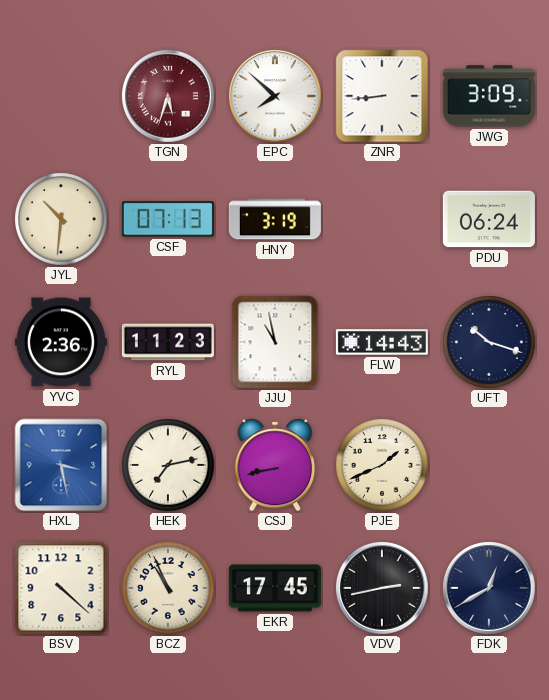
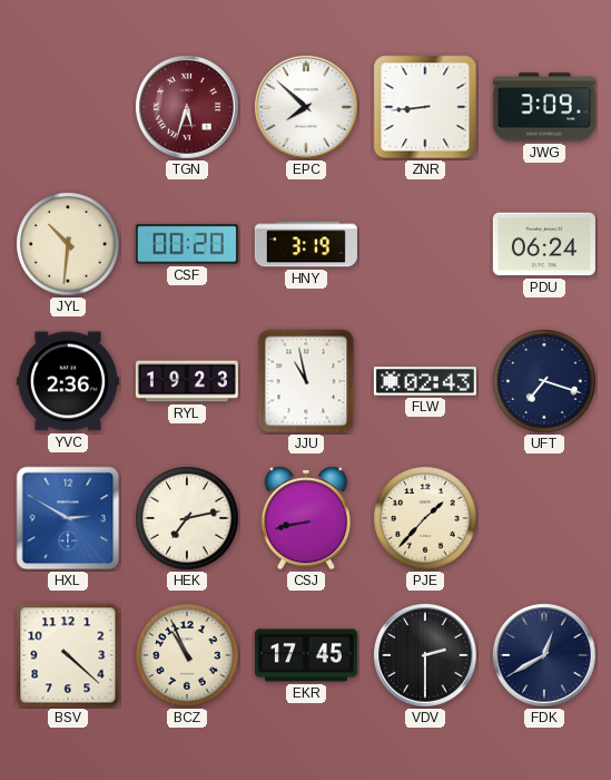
CSF: 07:13 -> 00:20
RYL: 11:23 -> 19:23
FLW: 14:43 -> 02:43
UFT: 10:18 -> 7:18
HXL: 3:28 -> 2:50
PJE: 1:41 -> 1:37
VDV: 2:43 -> 2:30
